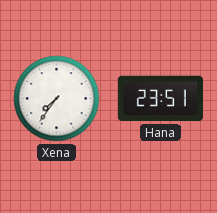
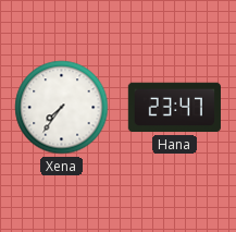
Hana: 23:51 -> 23:47
